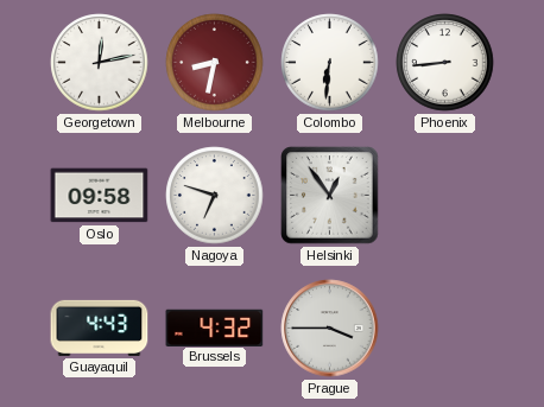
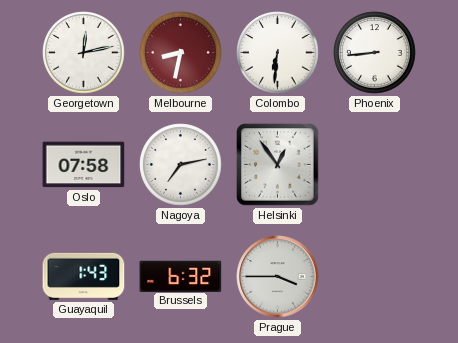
Oslo: 09:58 -> 07:58
Nagoya: 6:48 -> 7:13
Guayaquil: 4:43 -> 1:43
Brussels: 4:32 -> 6:32
